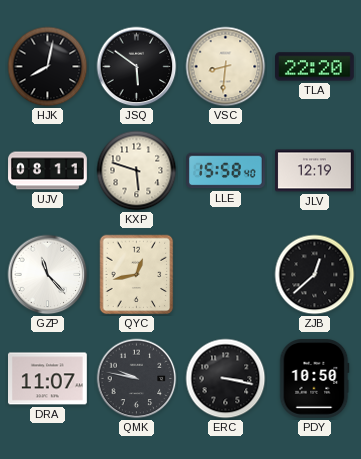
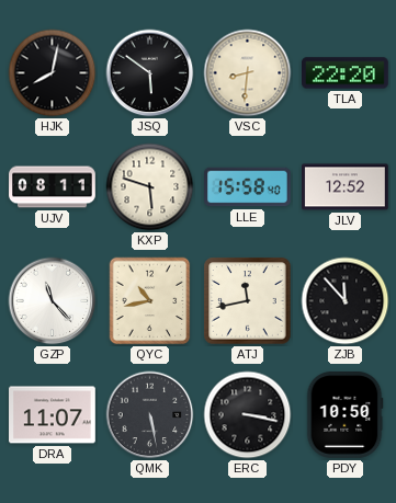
JLV: 12:19 -> 12:52
QYC: 12:43 -> 10:43
ATJ: none -> 11:43
ZJB: 12:38 -> 11:53
QMK: 9:47 -> 5:28
